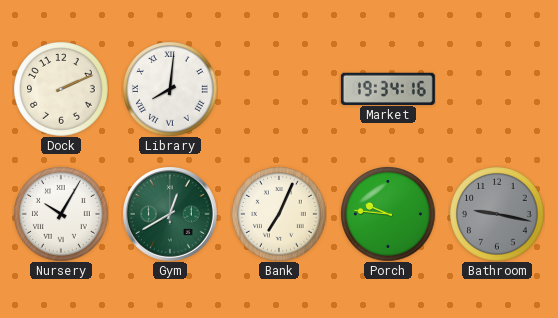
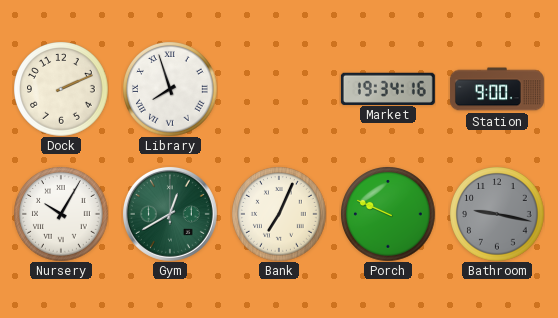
Library: 8:01 -> 7:57
Station: none -> 9:00
Porch: 9:46 -> 9:49
